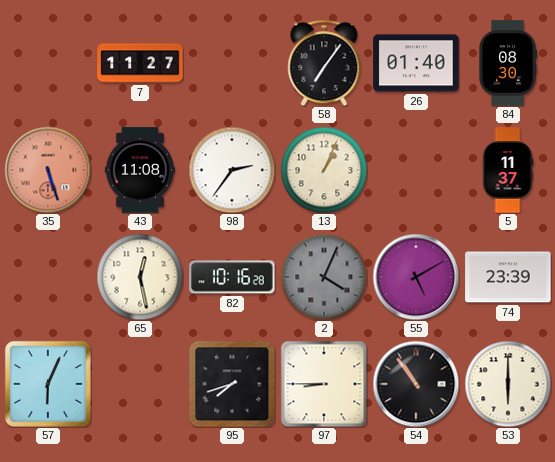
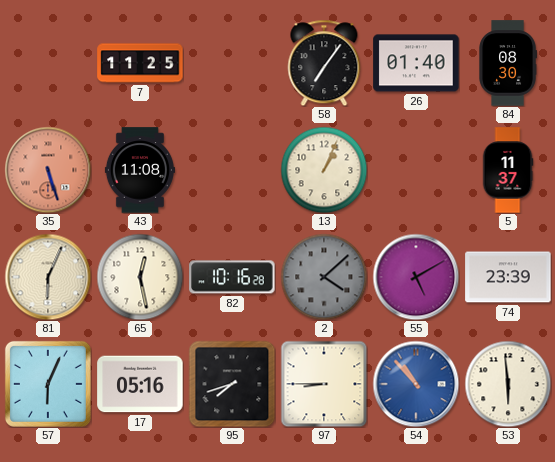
7: 11:27 -> 11:25
98: 2:36 -> none
81: none -> 6:04
2: 4:04 -> 4:08
17: none -> 05:16
54: 10:54 -> 10:53
54 dial: black -> blue
53: 6:00 -> 5:59
